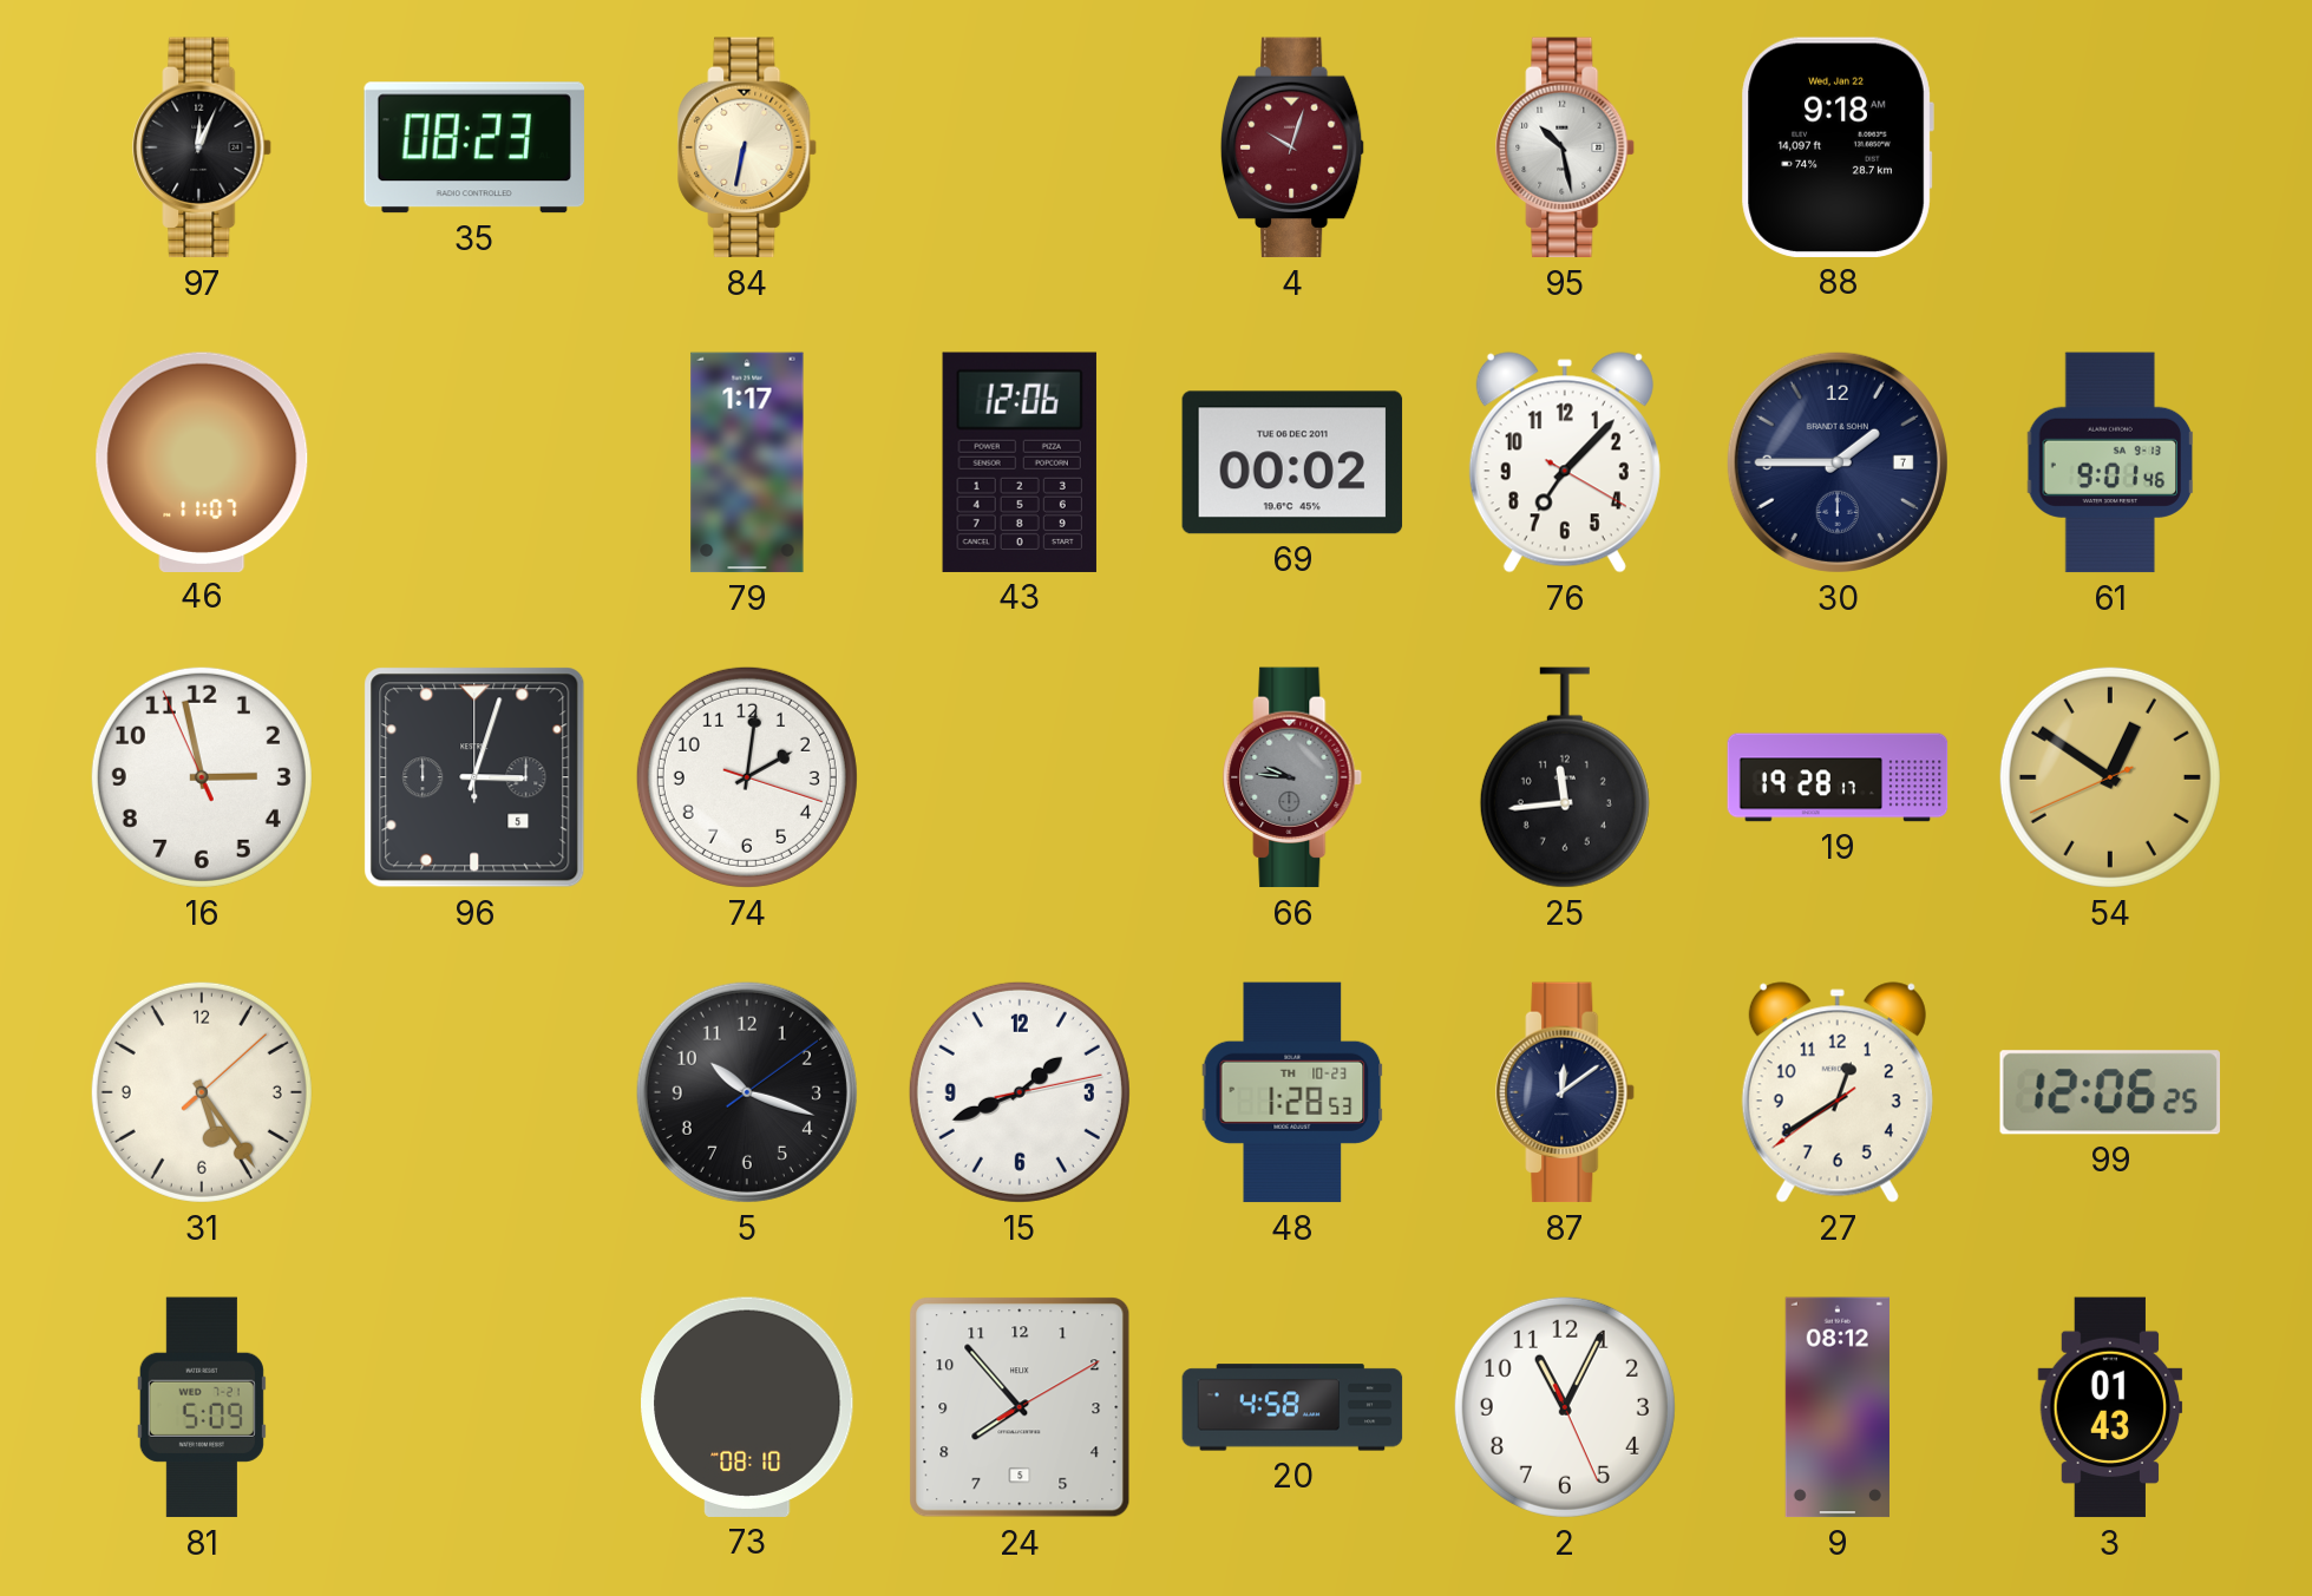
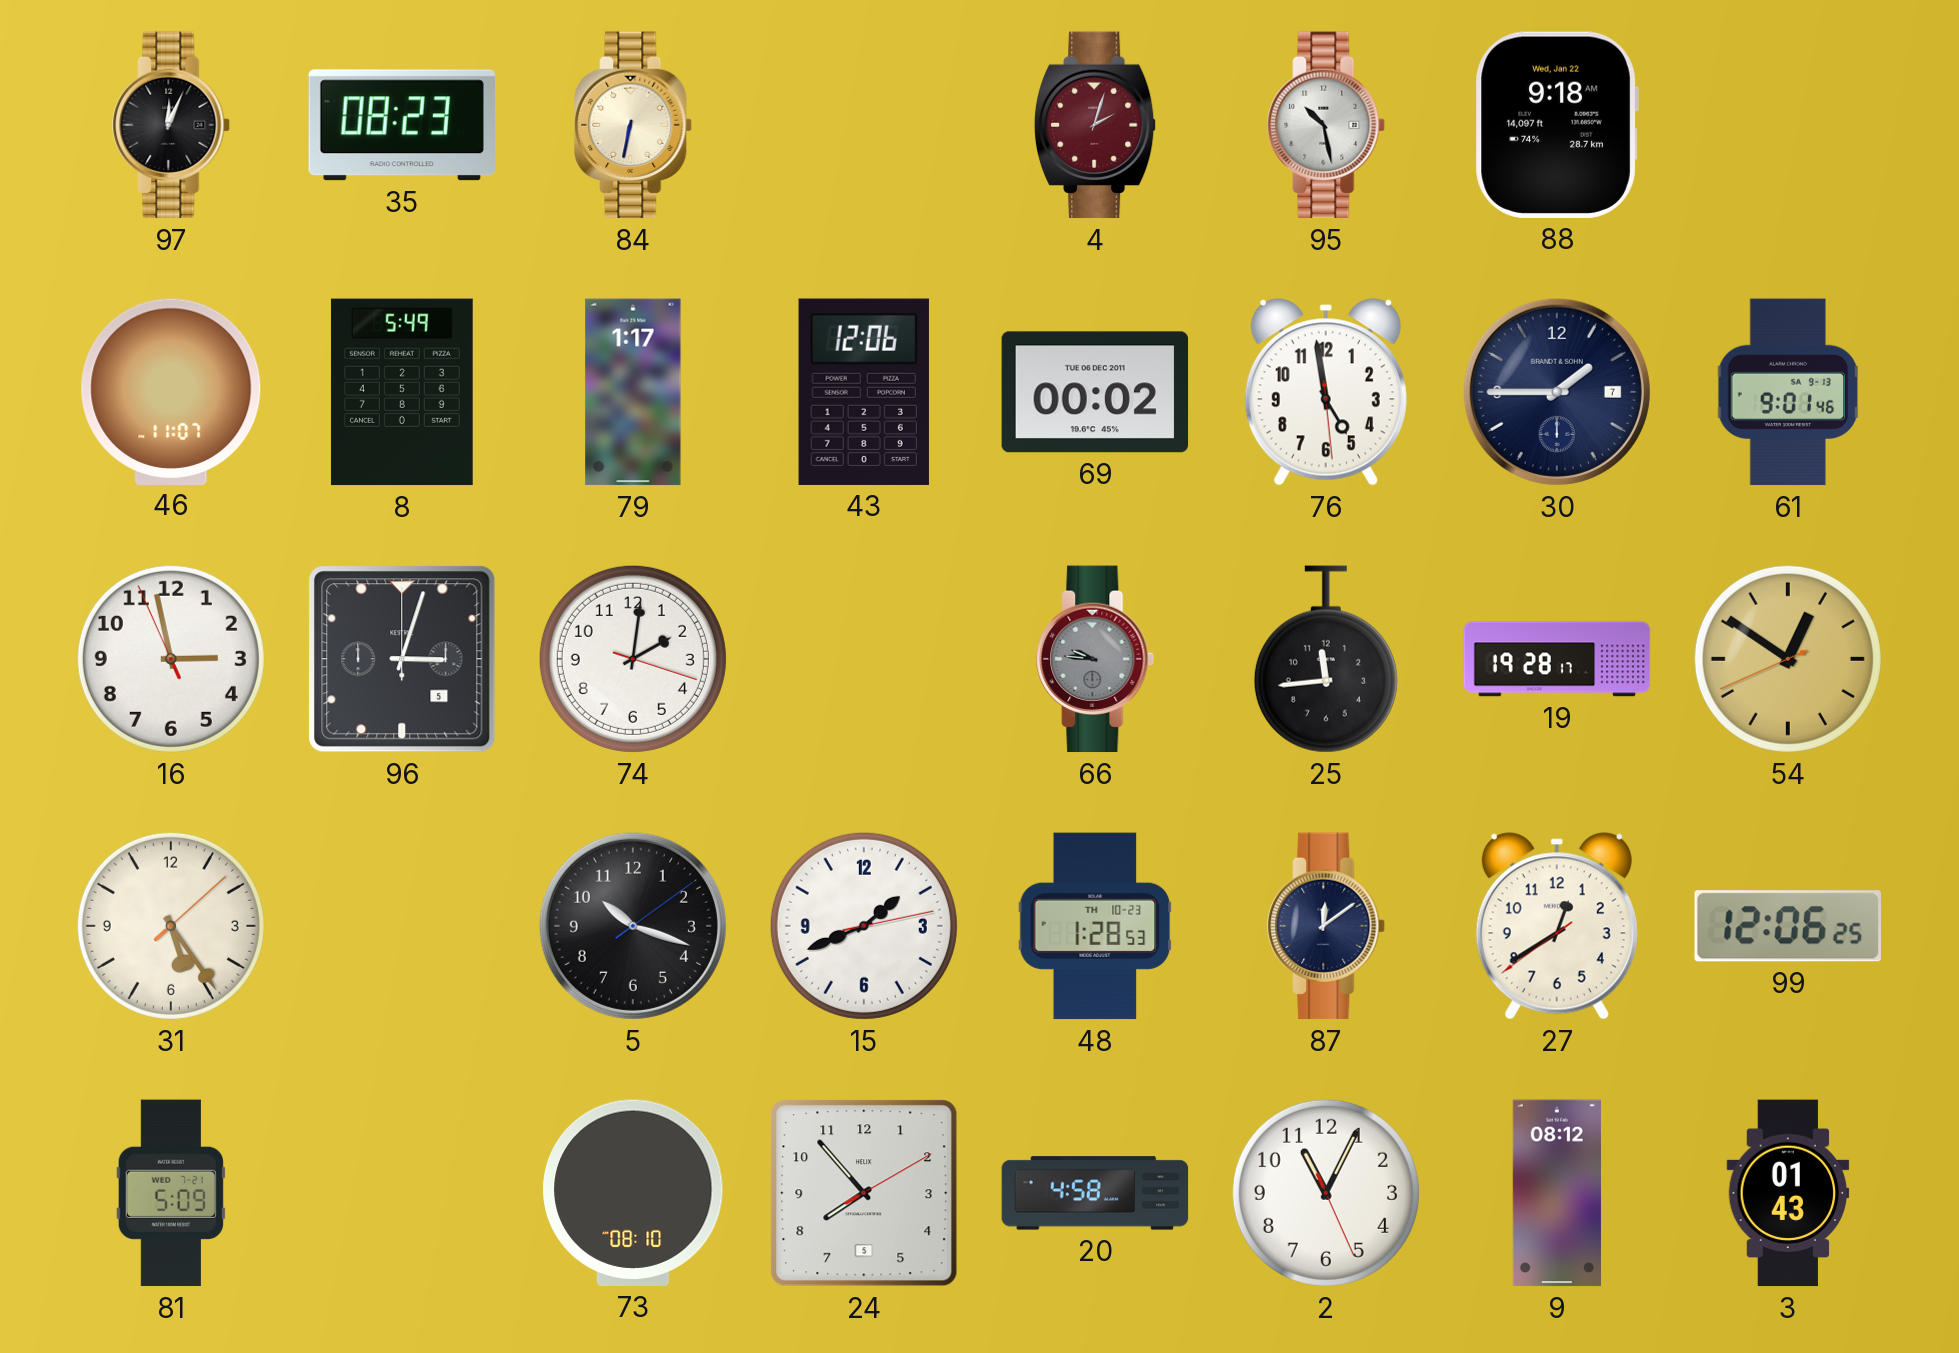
4: 10:03 -> 2:03
8: none -> 5:49
76: 7:07 -> 4:58
